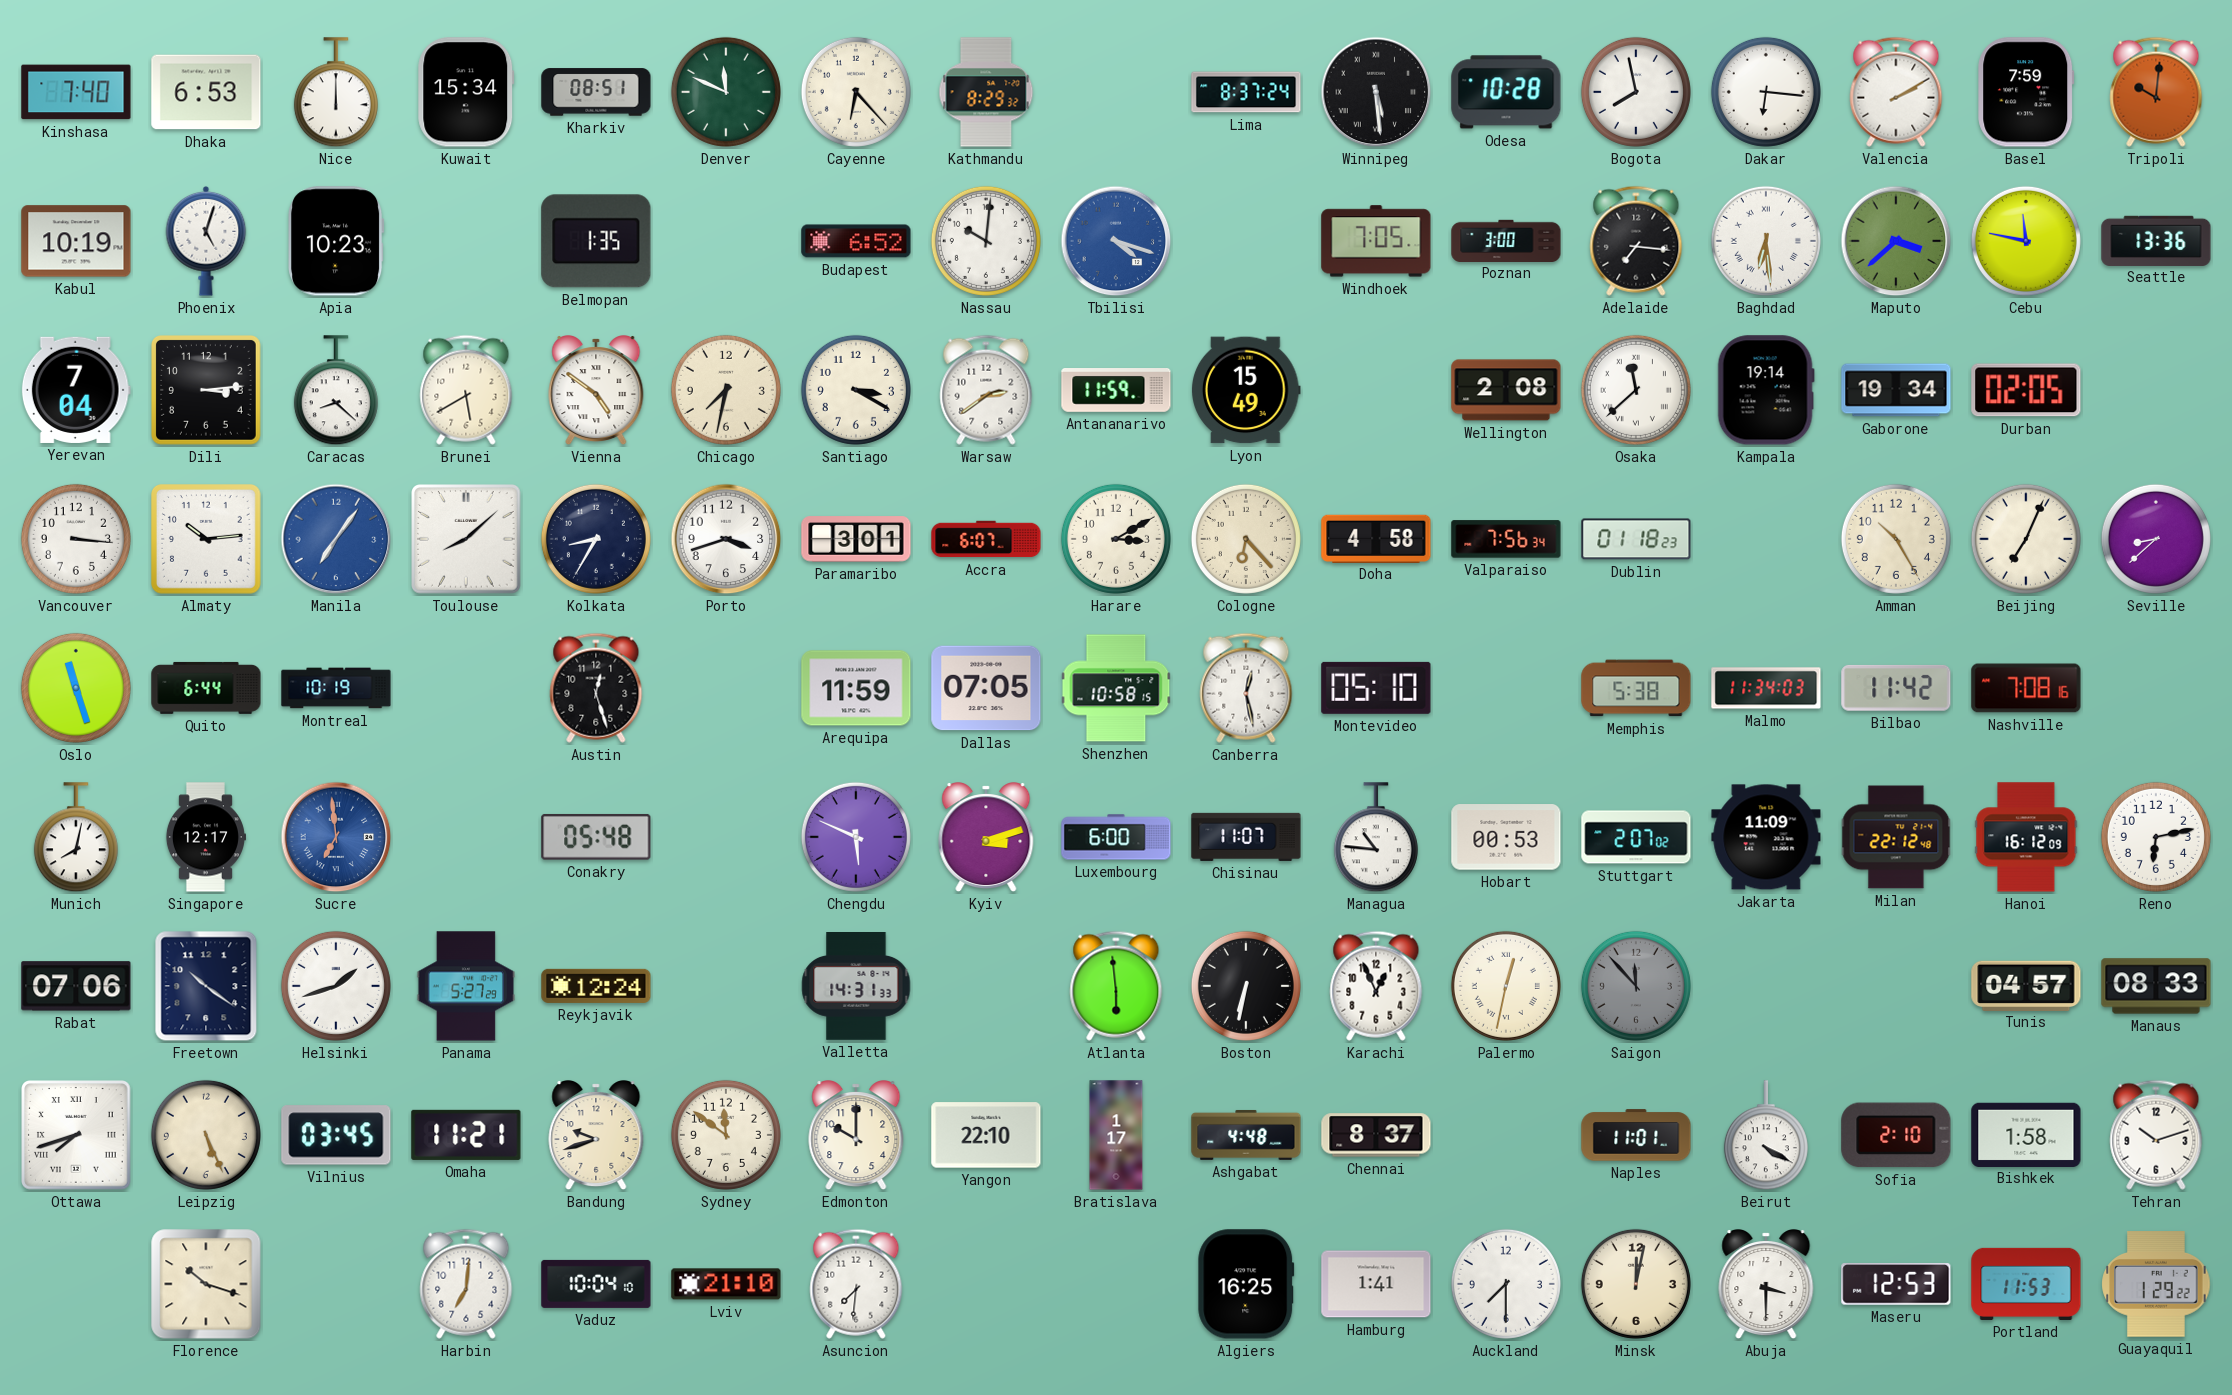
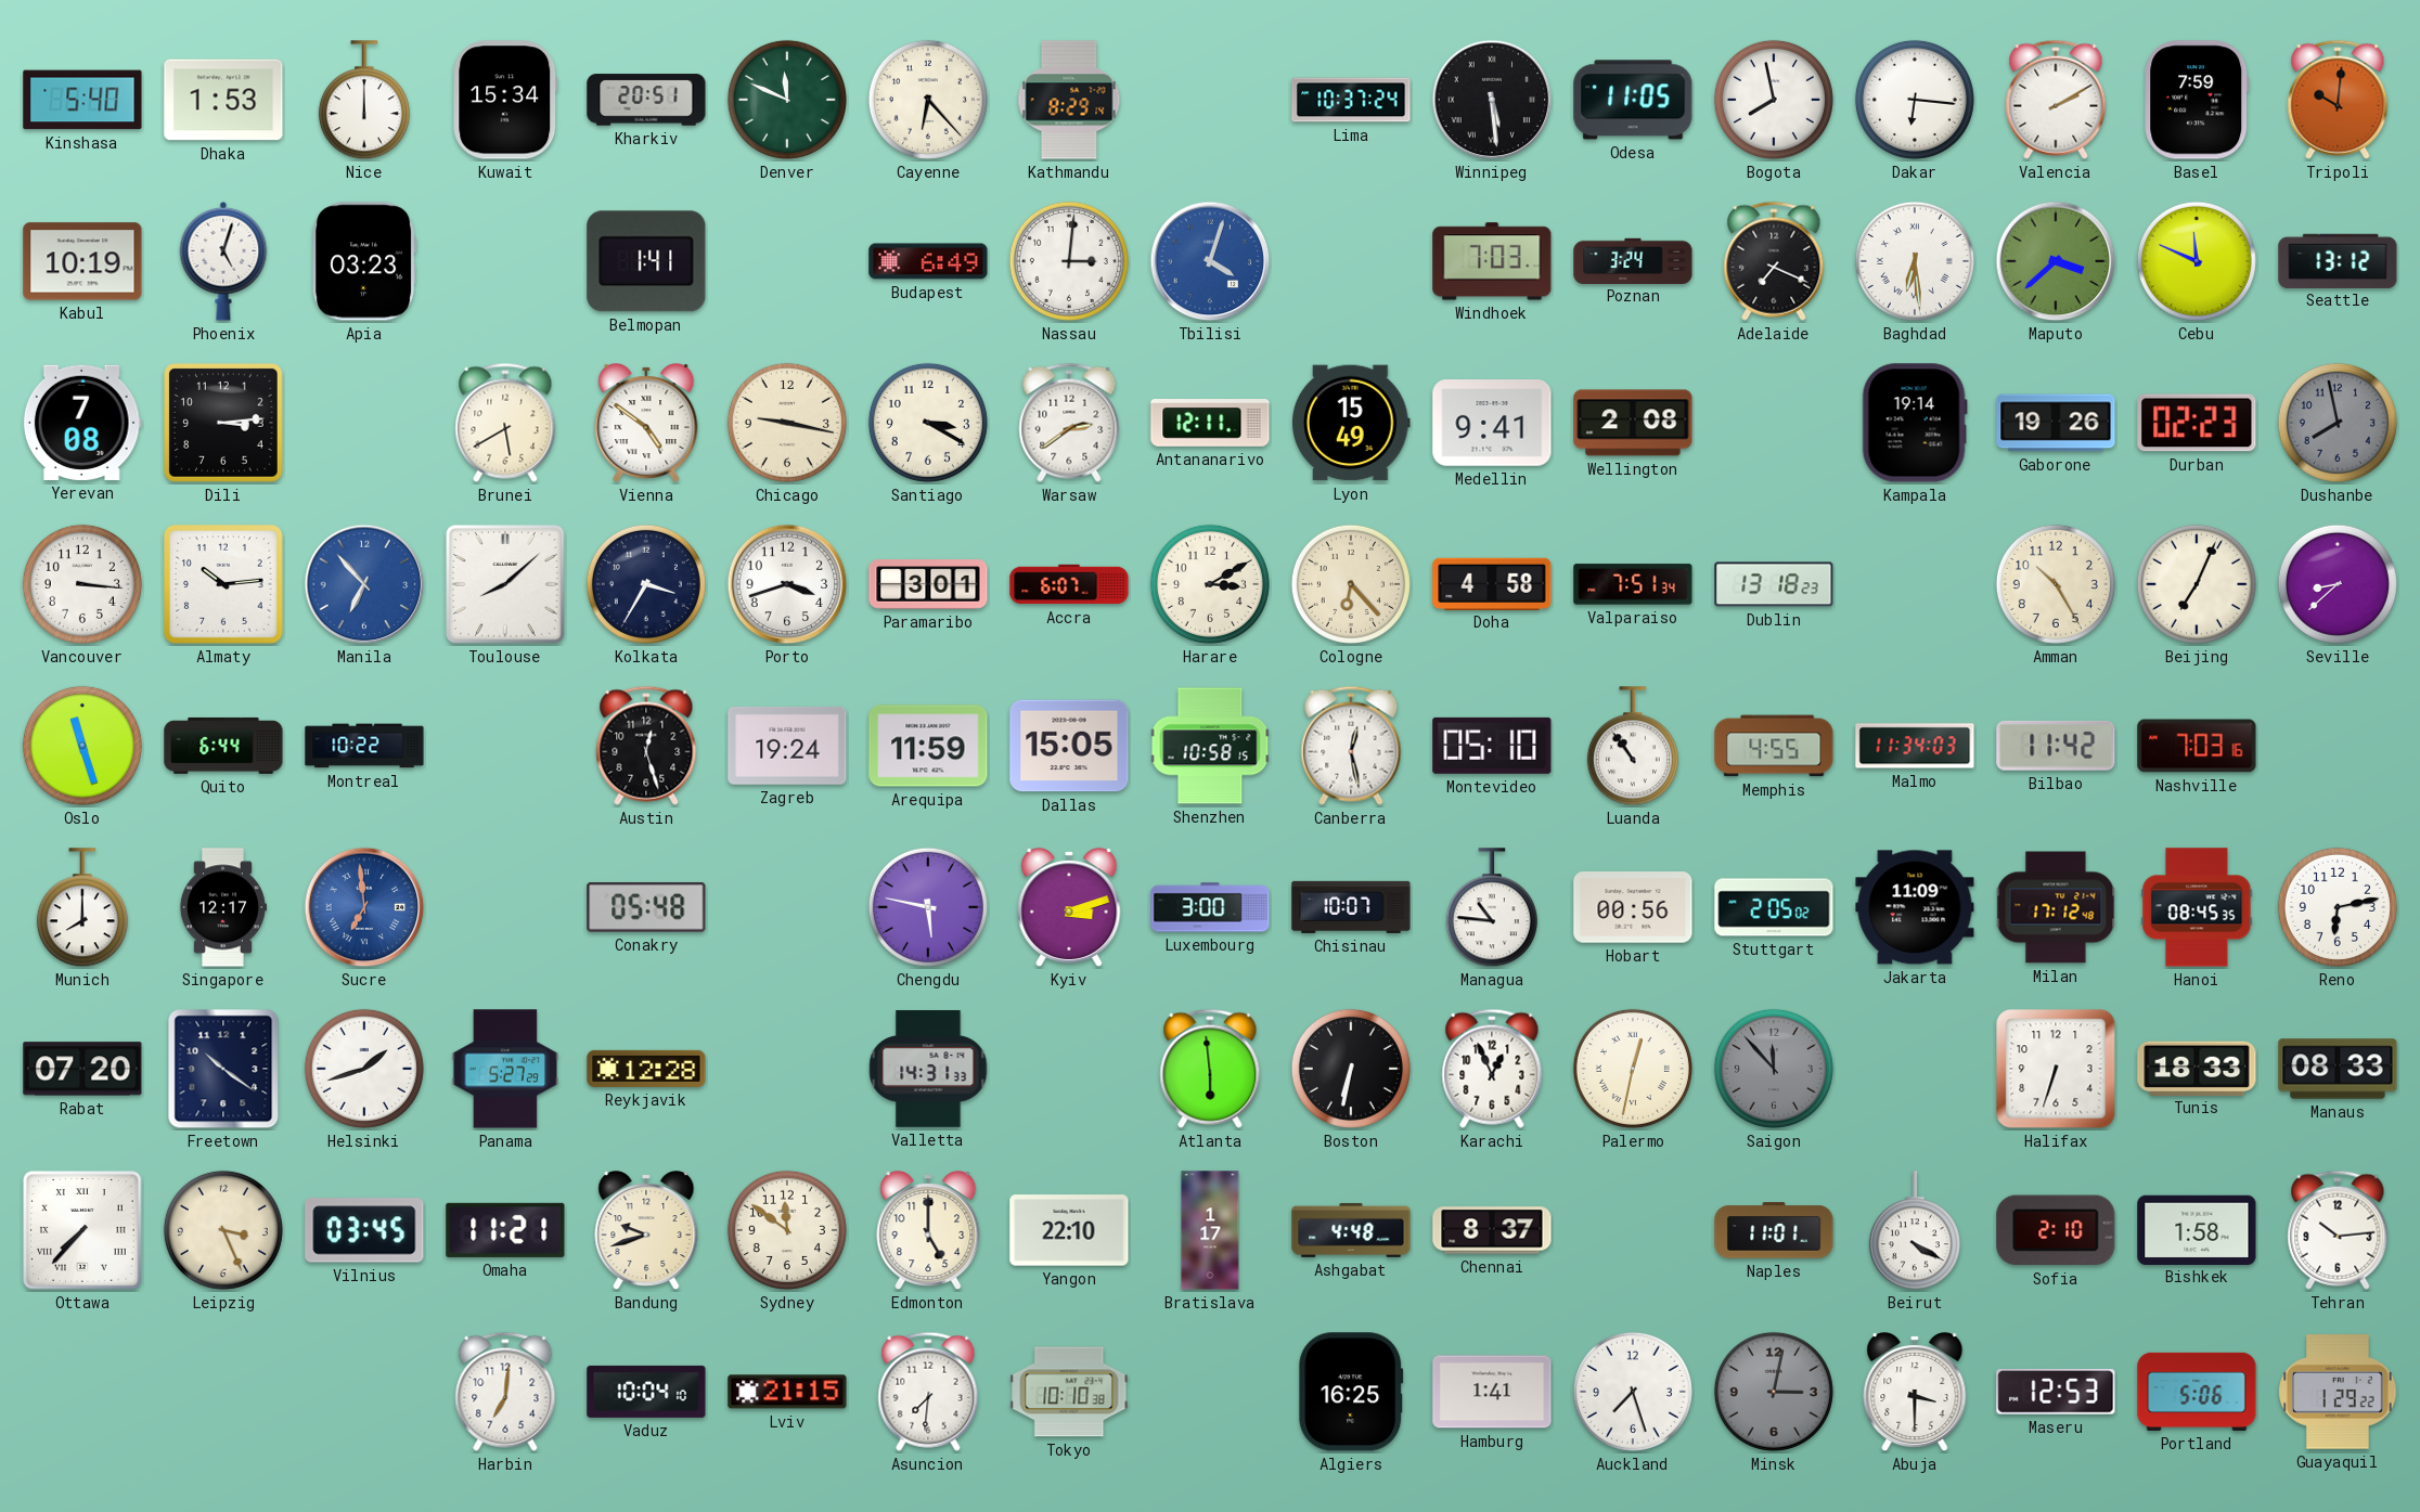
Kinshasa: 7:40 -> 5:40
Dhaka: 6:53 -> 1:53
Kharkiv: 08:51 -> 20:51
Kathmandu: 8:29:32 -> 8:29:14
Lima: 8:37 -> 10:37
Odesa: 10:28 -> 11:05
Apia: 10:23 -> 03:23
Belmopan: 1:35 -> 1:41
Budapest: 6:52 -> 6:49
Nassau: 10:01 -> 3:01
Tbilisi: 4:18 -> 4:03
Windhoek: 7:05 -> 7:03
Poznan: 3:00 -> 3:24
Adelaide: 7:16 -> 7:19
Cebu: 11:47 -> 11:49
Seattle: 13:36 -> 13:12
Yerevan: 7:04 -> 7:08
Caracas: 8:22 -> none
Chicago: 7:32 -> 9:17
Antananarivo: 11:59 -> 12:11
Medellin: none -> 9:41
Osaka: 11:38 -> none
Gaborone: 19:34 -> 19:26
Durban: 02:05 -> 02:23
Dushanbe: none -> 7:58
Manila: 7:06 -> 6:53
Kolkata: 8:35 -> 3:35
Valparaiso: 7:56 -> 7:51
Dublin: 01:18 -> 13:18
Montreal: 10:19 -> 10:22
Zagreb: none -> 19:24
Dallas: 07:05 -> 15:05
Luanda: none -> 10:54
Memphis: 5:38 -> 4:55
Nashville: 7:08 -> 7:03
Munich: 8:02 -> 8:00
Chengdu: 5:49 -> 5:47
Luxembourg: 6:00 -> 3:00
Chisinau: 11:07 -> 10:07
Hobart: 00:53 -> 00:56
Stuttgart: 2:07 -> 2:05
Milan: 22:12 -> 17:12
Hanoi: 16:12 -> 08:45
Rabat: 07:06 -> 07:20
Reykjavik: 12:24 -> 12:28
Halifax: none -> 6:33
Tunis: 04:57 -> 18:33
Ottawa: 7:42 -> 7:37
Leipzig: 5:26 -> 3:26
Edmonton: 10:00 -> 5:00
Tehran: 10:12 -> 10:14
Florence: 10:18 -> none
Lviv: 21:10 -> 21:15
Tokyo: none -> 10:10
Auckland: 7:30 -> 7:27
Minsk: 12:02 -> 3:02
Minsk dial: cream -> grey
Portland: 11:53 -> 5:06
